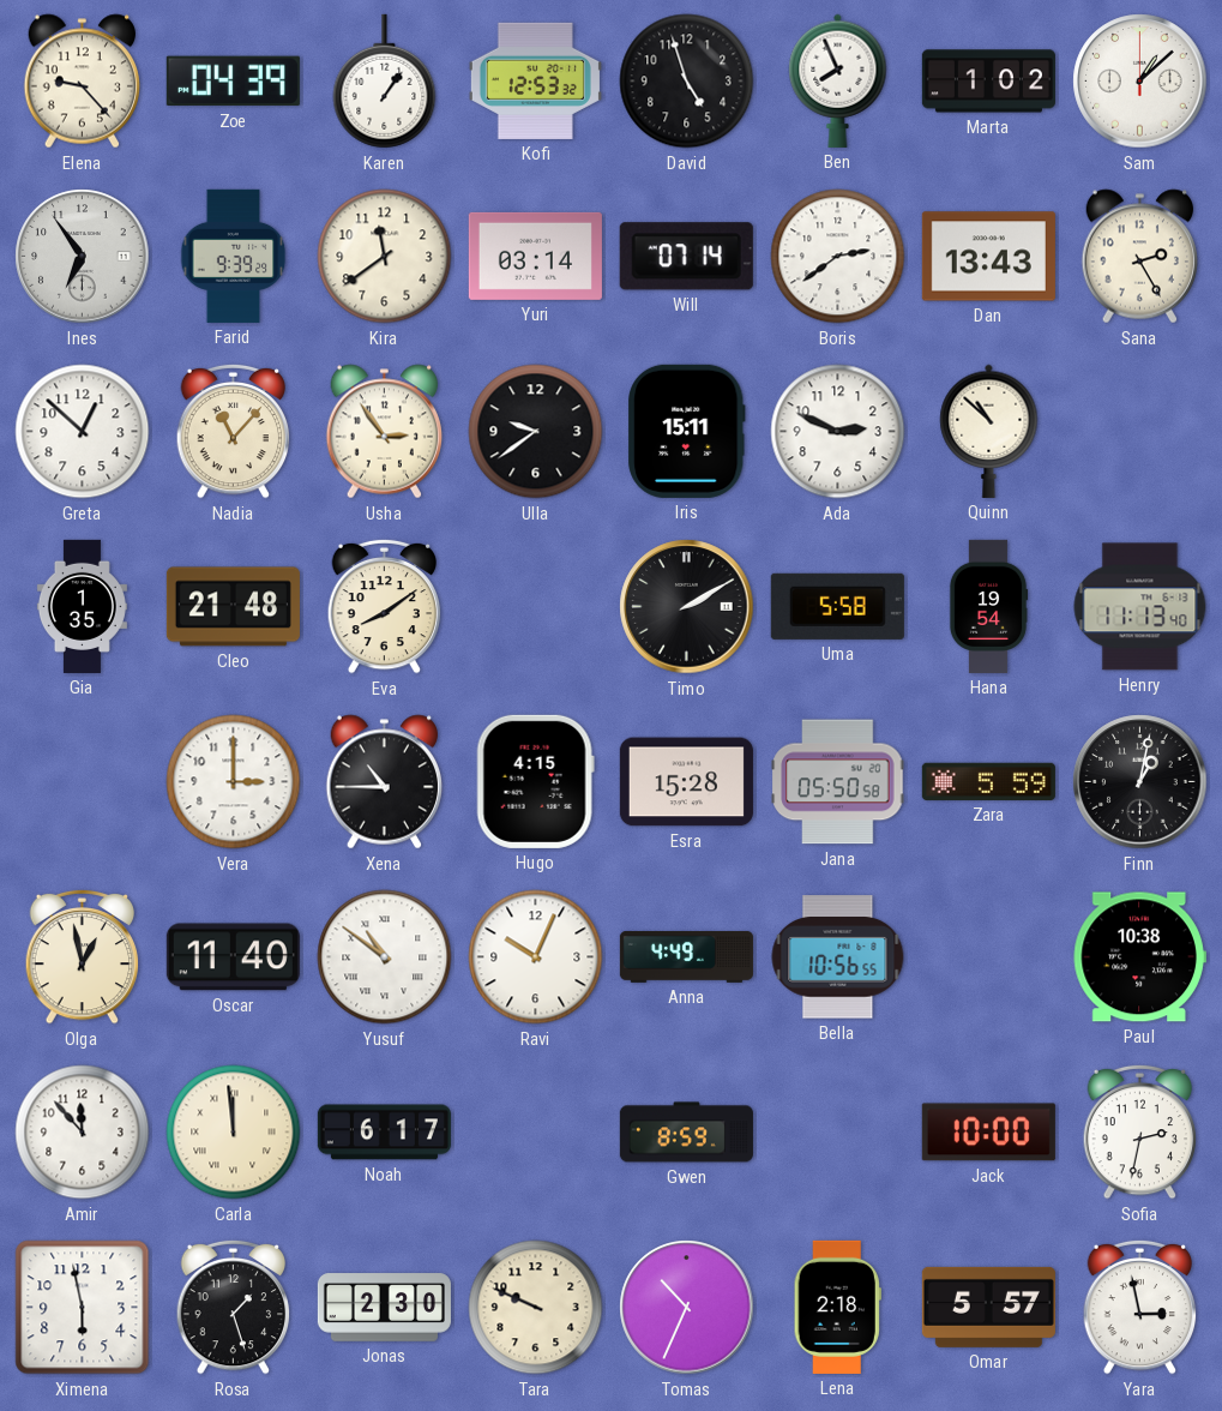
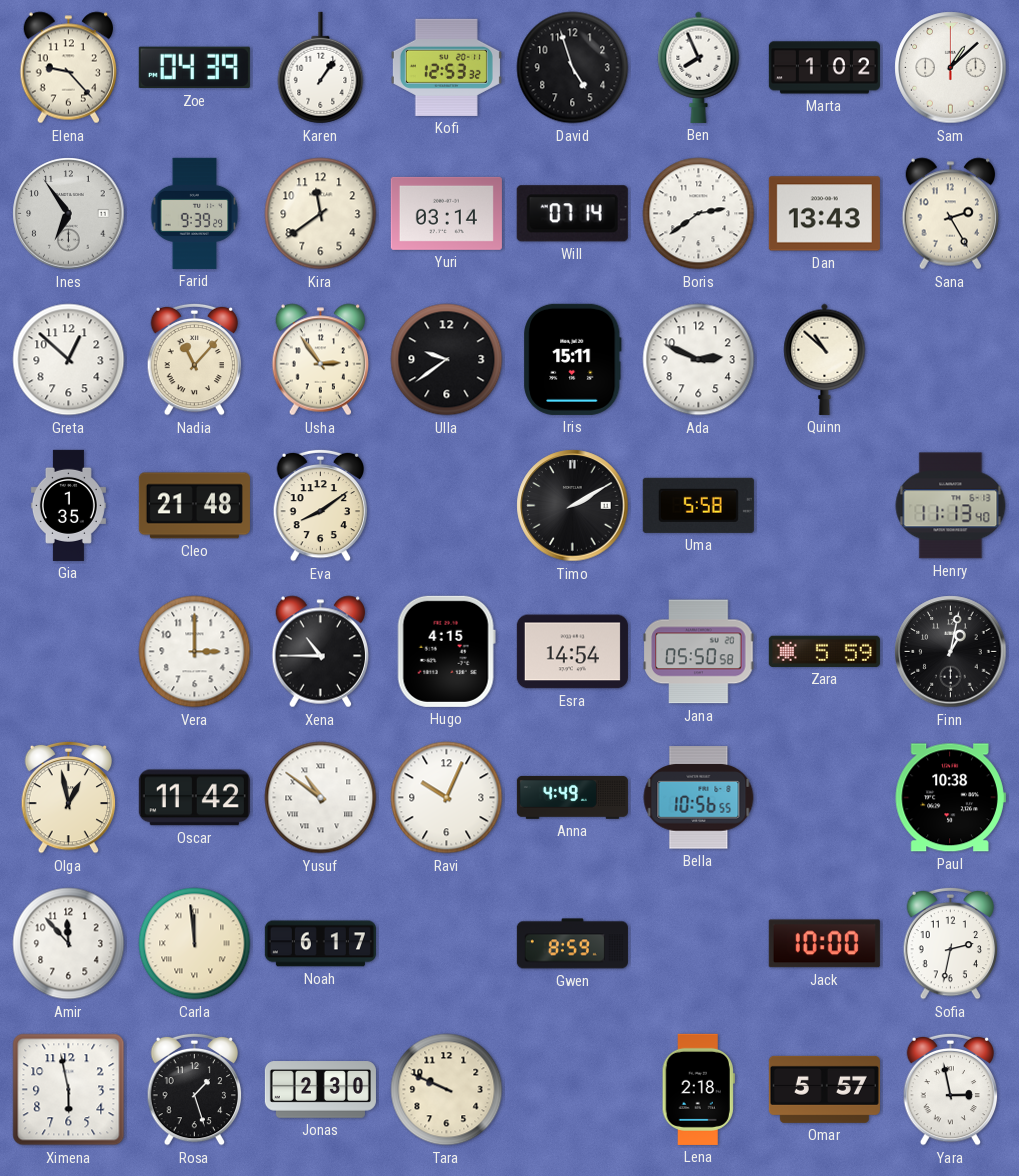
Hana: 19:54 -> none
Esra: 15:28 -> 14:54
Oscar: 11:40 -> 11:42
Tomas: 10:34 -> none
